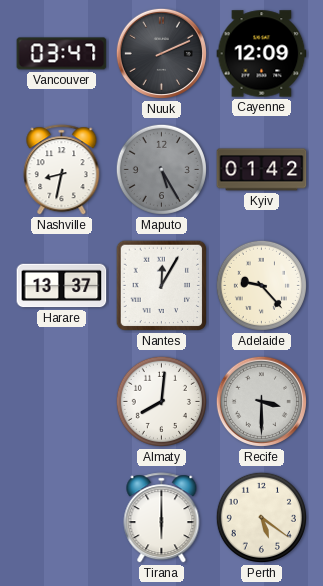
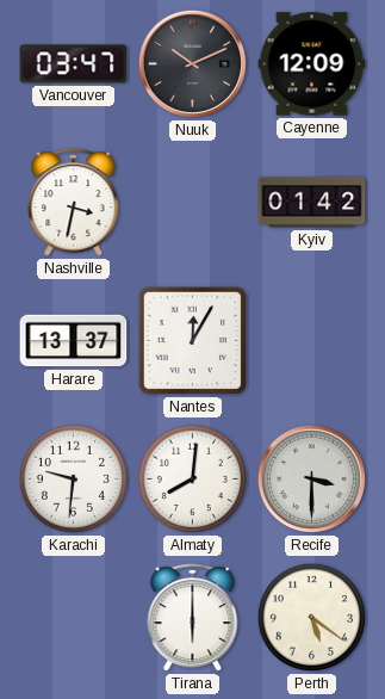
Nuuk: 2:11 -> 10:11
Nashville: 8:32 -> 3:32
Maputo: 5:25 -> none
Adelaide: 9:23 -> none
Karachi: none -> 9:31
